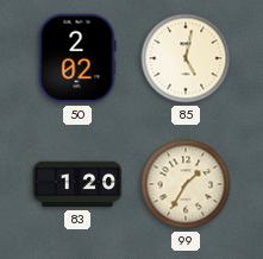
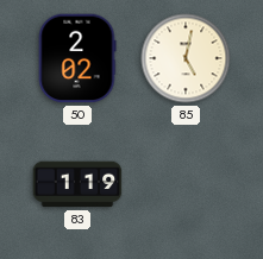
83: 1:20 -> 1:19
99: 1:35 -> none
